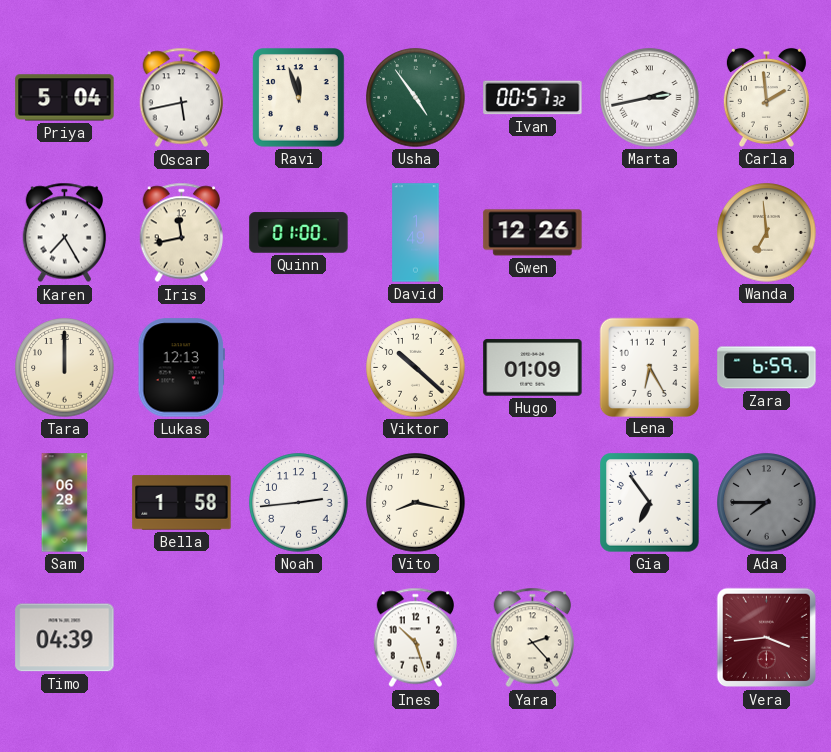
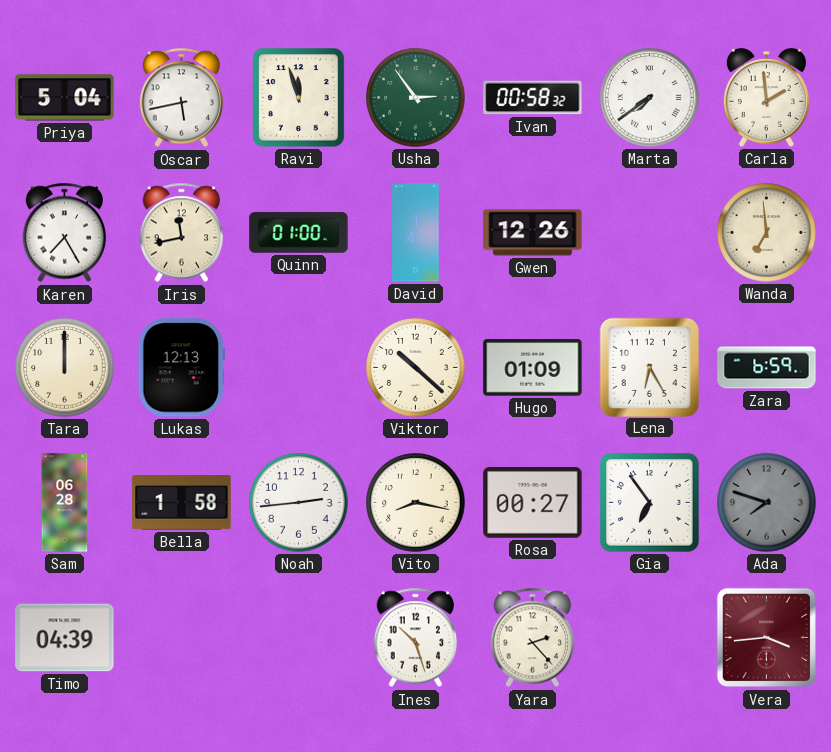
Usha: 4:54 -> 2:54
Ivan: 00:57 -> 00:58
Marta: 2:43 -> 7:39
Rosa: none -> 00:27
Ada: 7:45 -> 7:48
